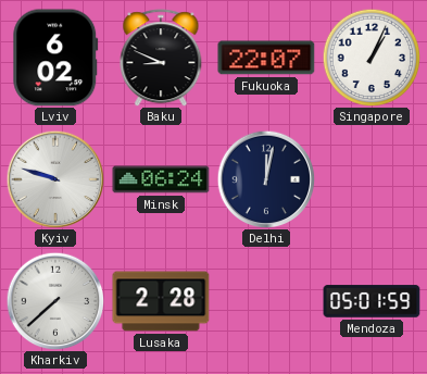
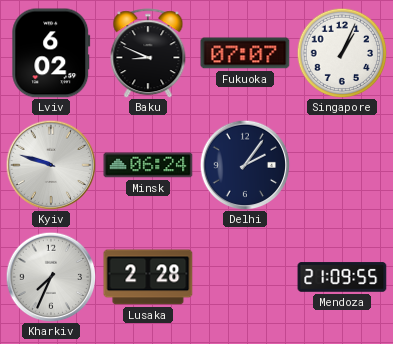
Fukuoka: 22:07 -> 07:07
Delhi: 12:02 -> 2:06
Kharkiv: 7:38 -> 7:34
Mendoza: 05:01 -> 21:09
